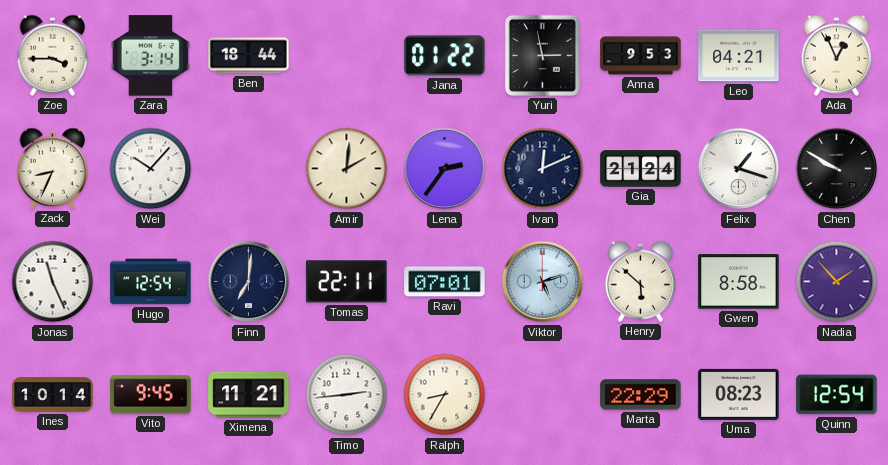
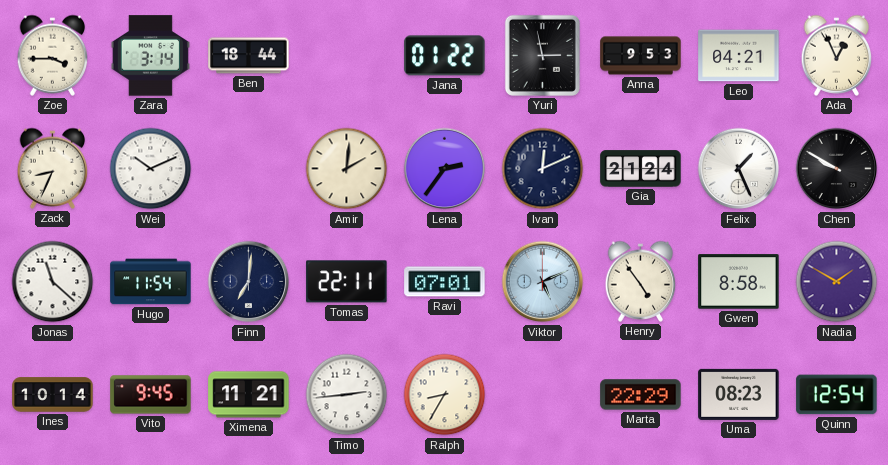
Wei: 10:07 -> 10:11
Felix: 1:18 -> 1:26
Jonas: 11:26 -> 11:22
Hugo: 12:54 -> 11:54
Viktor: 5:12 -> 5:11
Henry: 5:52 -> 4:54
Nadia: 1:53 -> 1:50
